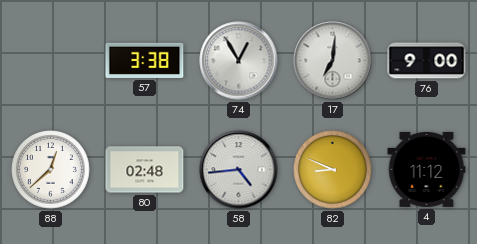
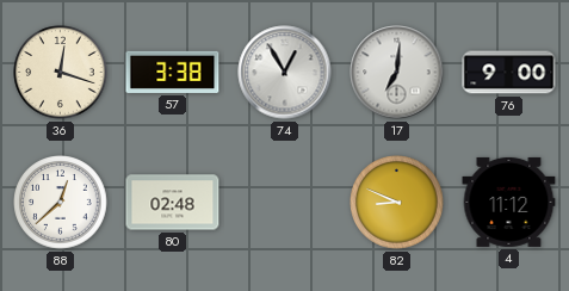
36: none -> 12:18
58: 4:44 -> none
